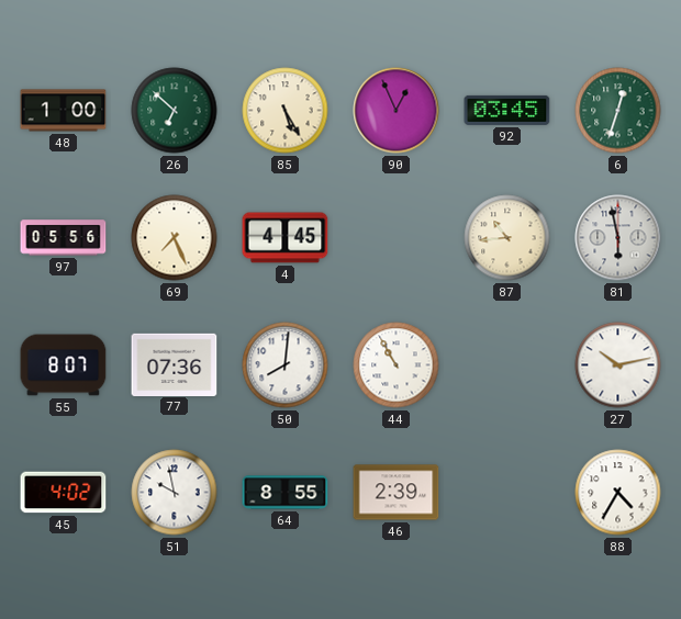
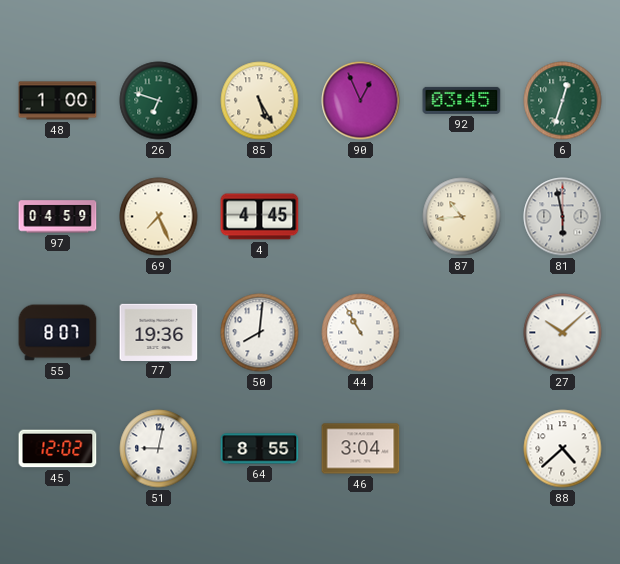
26: 6:52 -> 6:48
97: 05:56 -> 04:59
77: 07:36 -> 19:36
27: 10:13 -> 10:08
45: 4:02 -> 12:02
51: 9:58 -> 9:02
46: 2:39 -> 3:04
88: 4:35 -> 4:38
